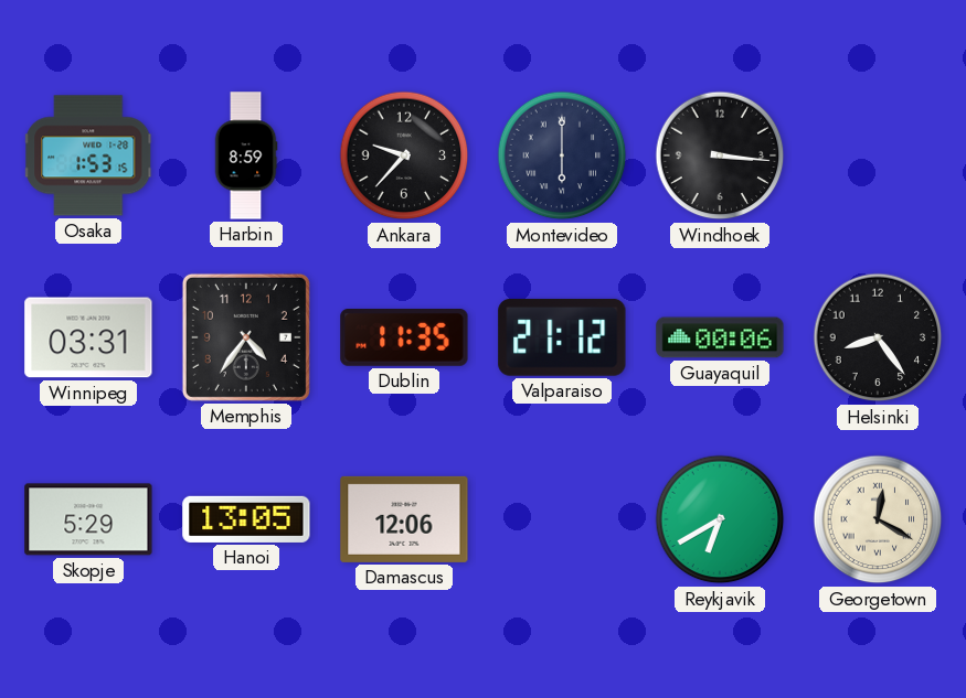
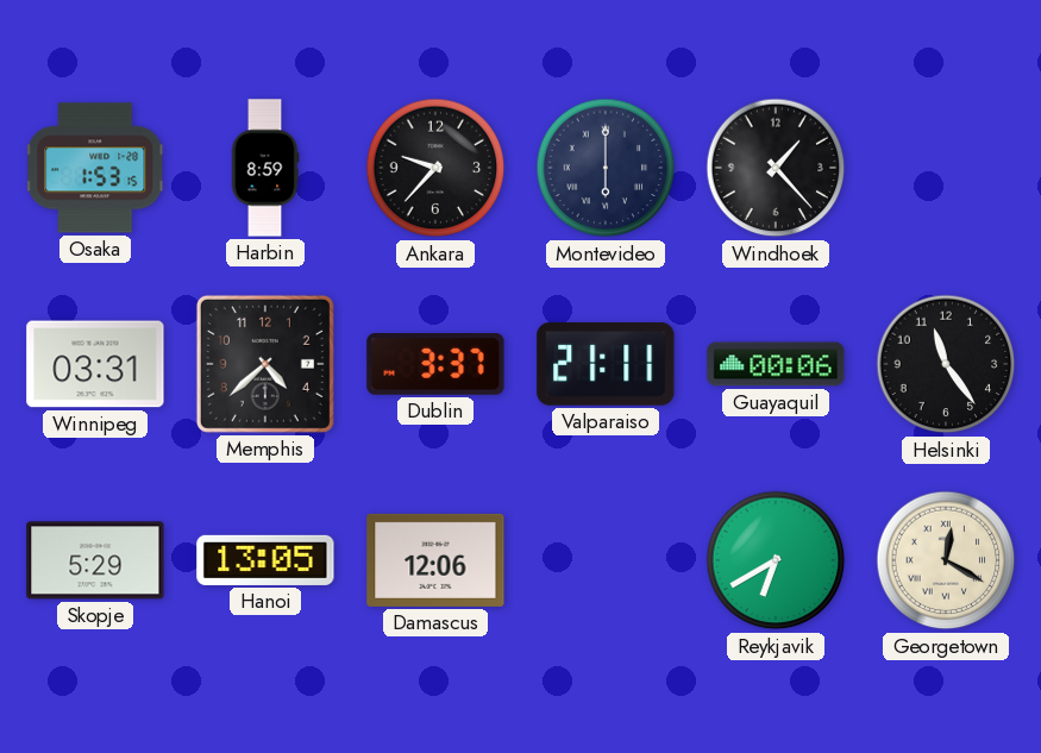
Windhoek: 3:16 -> 1:23
Memphis: 4:36 -> 4:38
Dublin: 11:35 -> 3:37
Valparaiso: 21:12 -> 21:11
Helsinki: 8:24 -> 11:24
